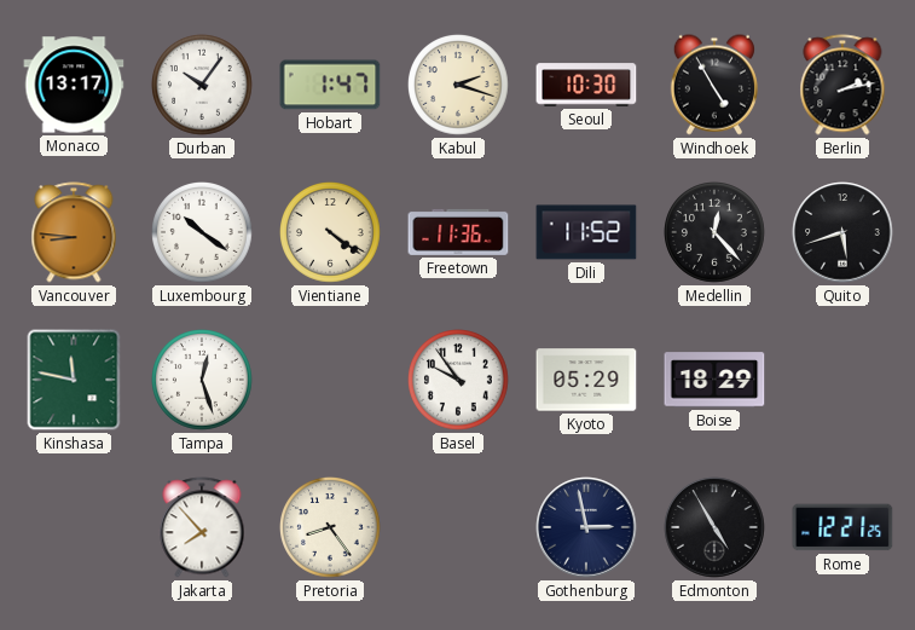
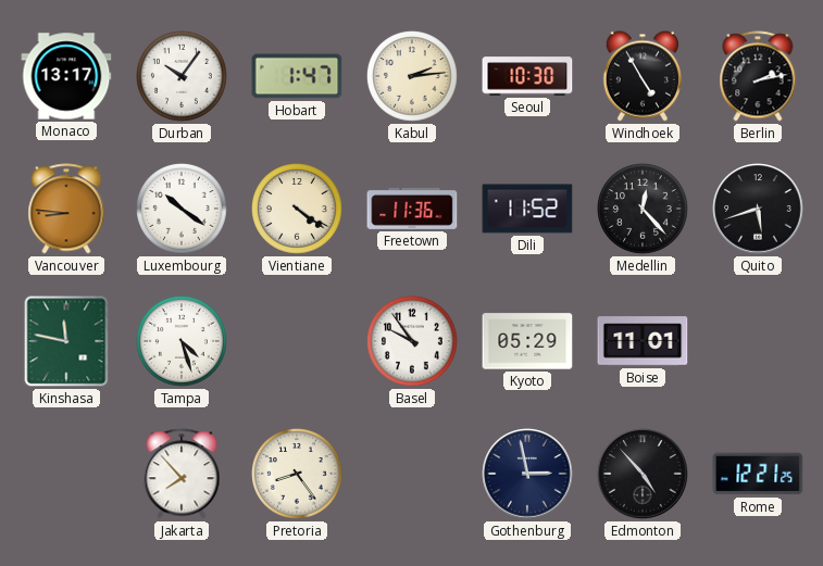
Kabul: 2:18 -> 2:14
Tampa: 12:27 -> 4:27
Boise: 18:29 -> 11:01
Edmonton: 4:55 -> 4:53
